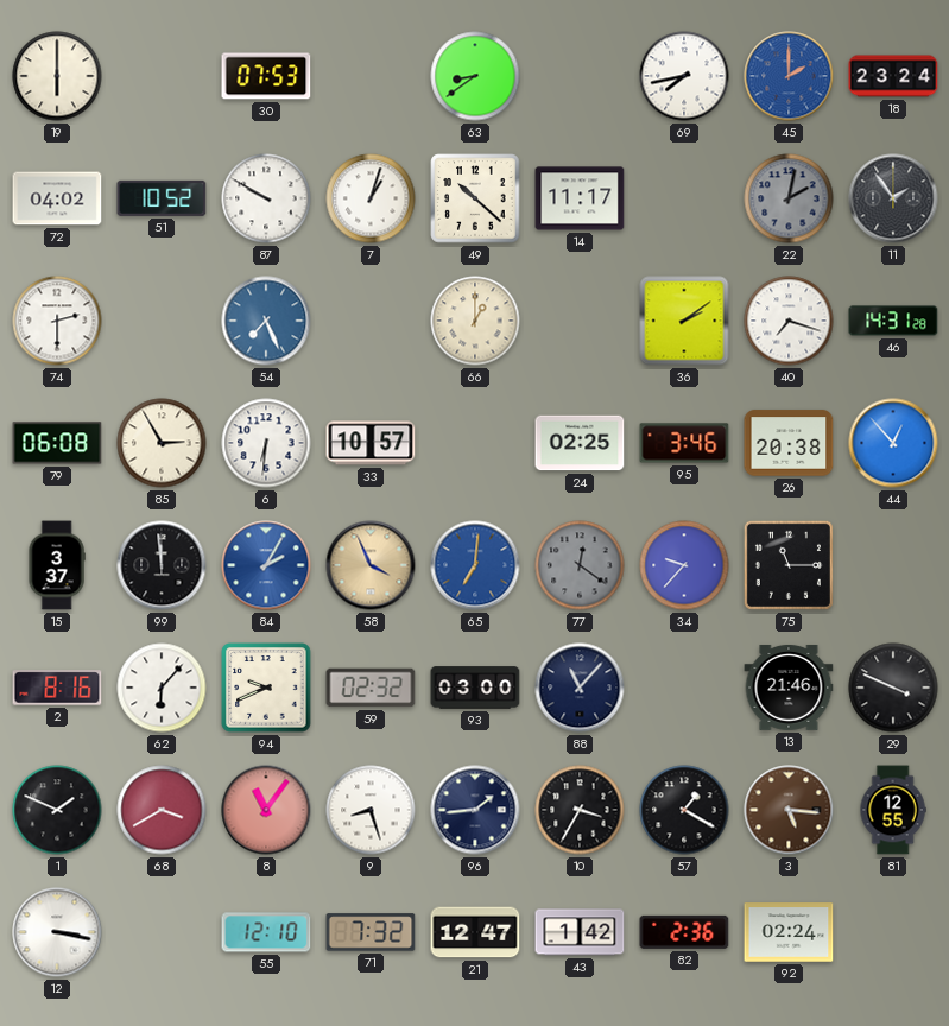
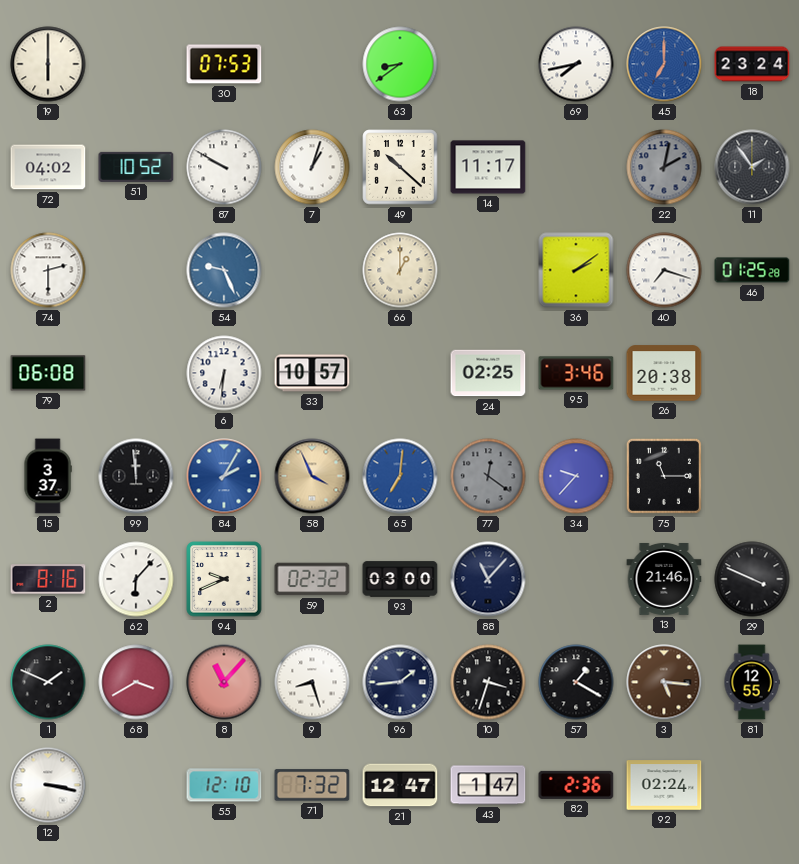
45: 2:00 -> 7:00
54: 7:26 -> 9:26
46: 14:31 -> 01:25
85: 2:55 -> none
44: 12:53 -> none
8: 11:06 -> 11:07
10: 3:35 -> 3:33
43: 1:42 -> 1:47
